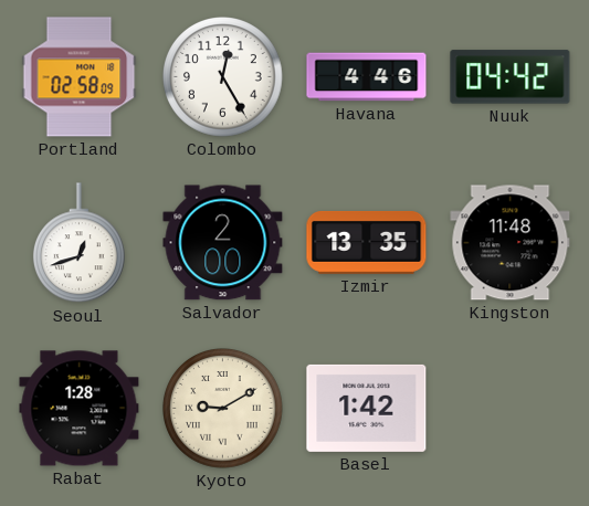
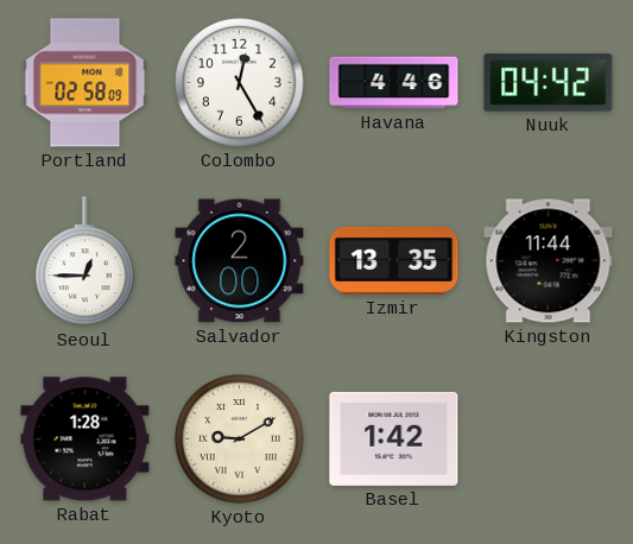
Seoul: 12:42 -> 12:45
Kingston: 11:48 -> 11:44
